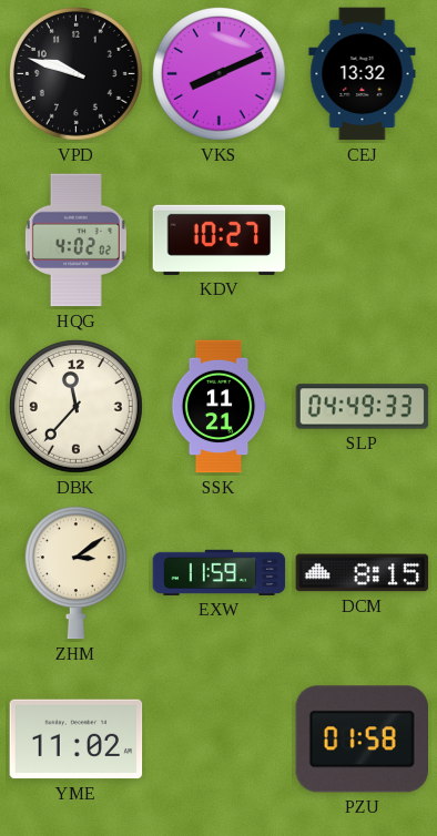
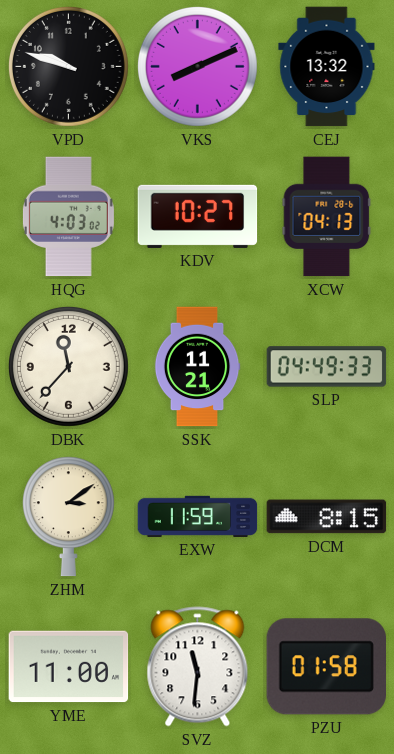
HQG: 4:02 -> 4:03
XCW: none -> 04:13
YME: 11:02 -> 11:00
SVZ: none -> 11:31
